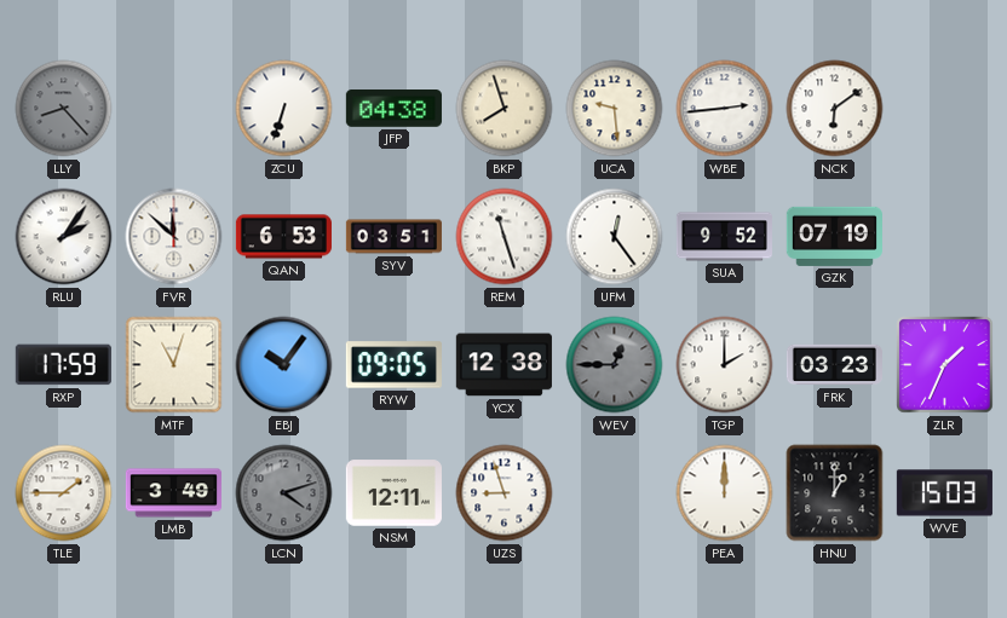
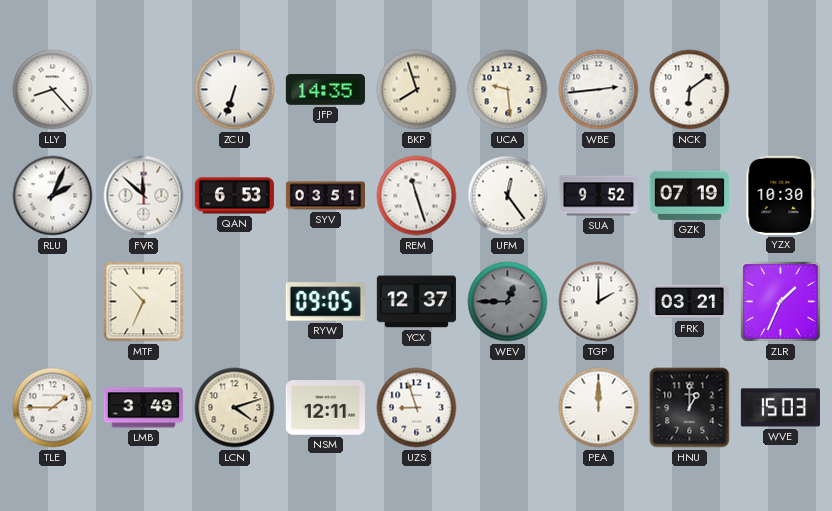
LLY dial: grey -> white
JFP: 04:38 -> 14:35
RLU: 2:06 -> 2:04
YZX: none -> 10:30
RXP: 17:59 -> none
MTF: 11:03 -> 10:34
EBJ: 10:06 -> none
YCX: 12:38 -> 12:37
FRK: 03:23 -> 03:21
LCN dial: grey -> cream
